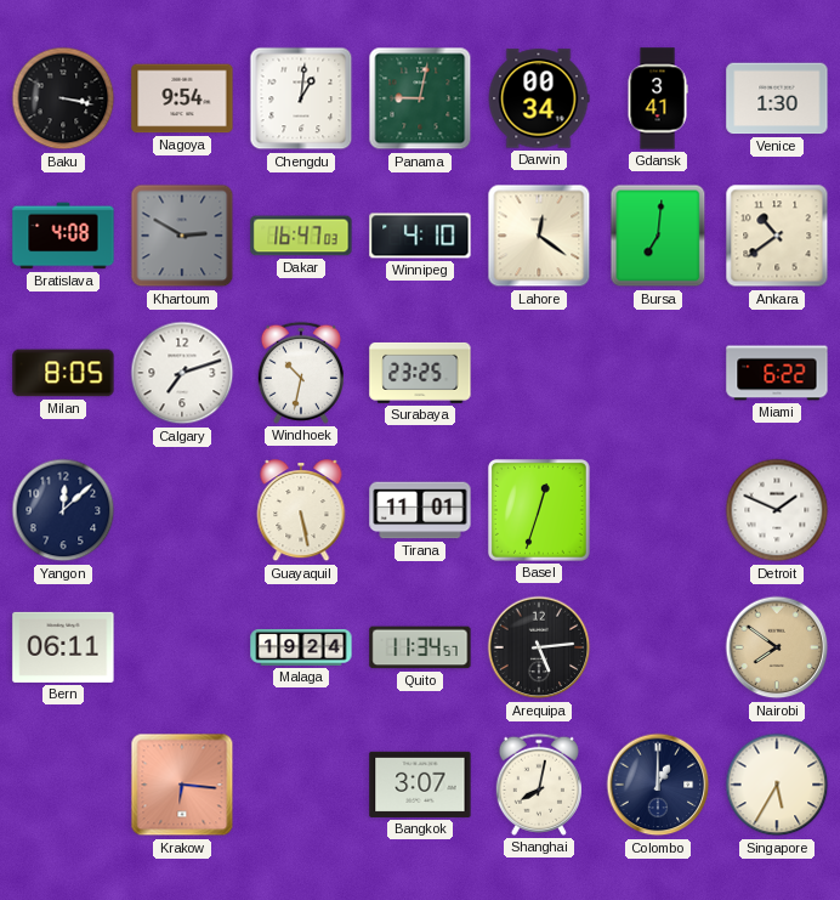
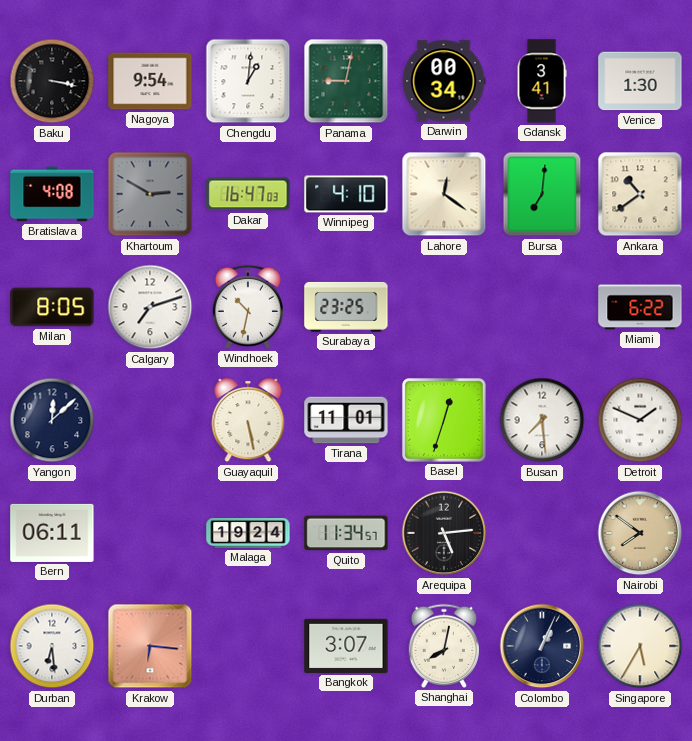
Busan: none -> 7:29
Durban: none -> 6:29
Colombo: 1:00 -> 1:04
